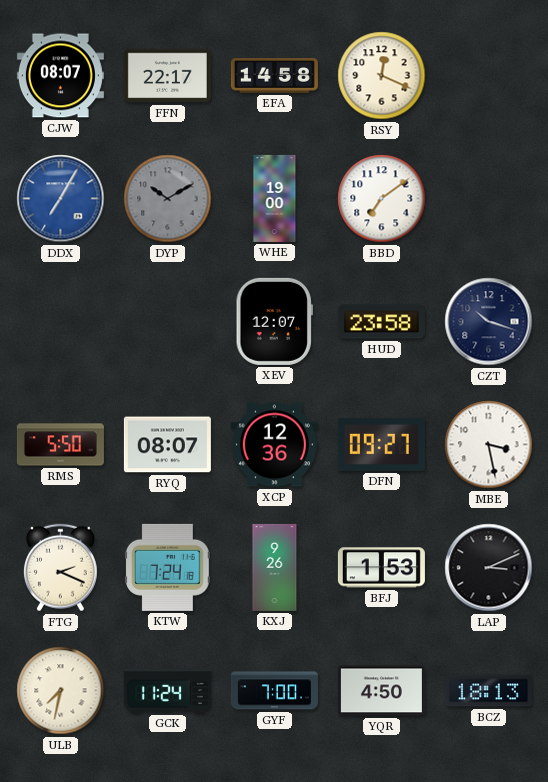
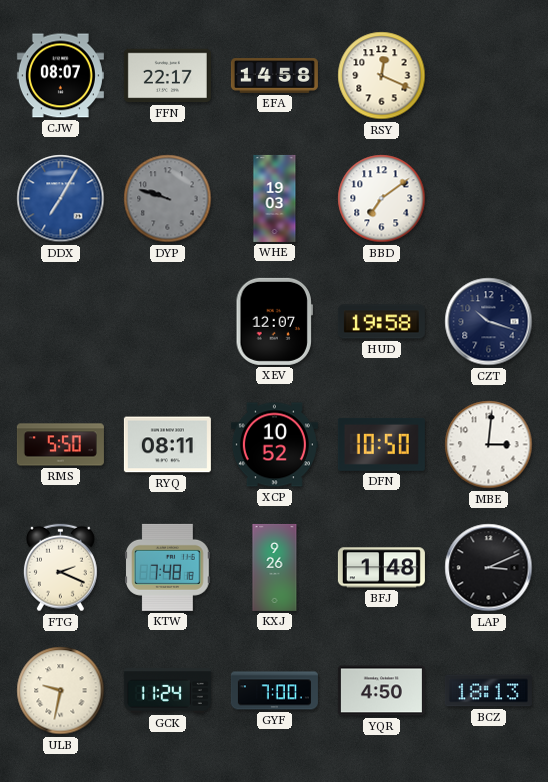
DYP: 10:10 -> 9:48
WHE: 19:00 -> 19:03
HUD: 23:58 -> 19:58
RYQ: 08:07 -> 08:11
XCP: 12:36 -> 10:52
DFN: 09:27 -> 10:50
MBE: 3:28 -> 3:01
KTW: 7:24 -> 7:48
BFJ: 1:53 -> 1:48
ULB: 7:32 -> 9:32
